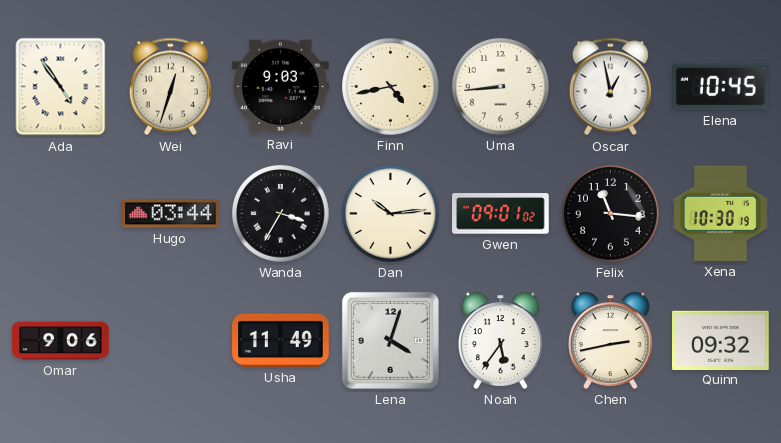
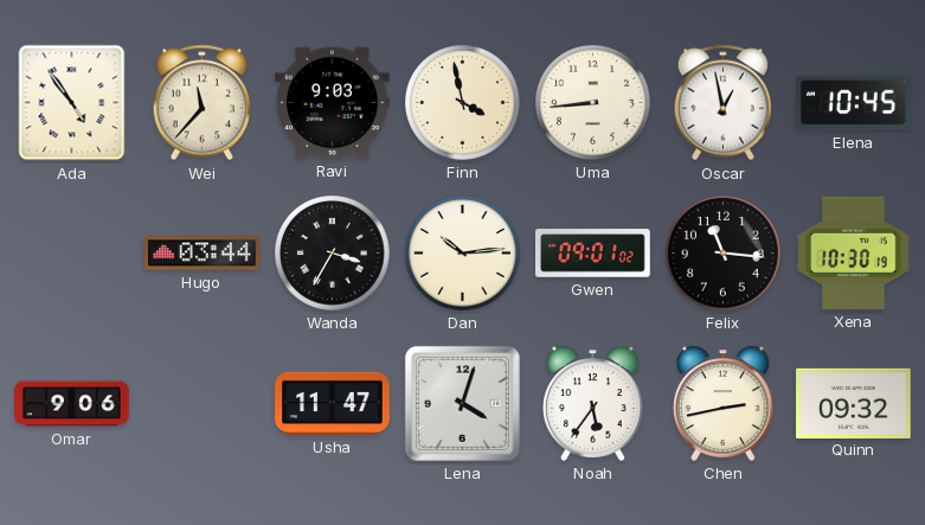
Wei: 12:33 -> 11:37
Finn: 4:43 -> 3:58
Usha: 11:49 -> 11:47
